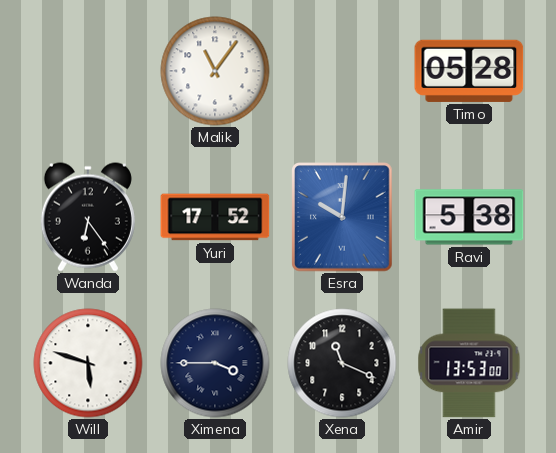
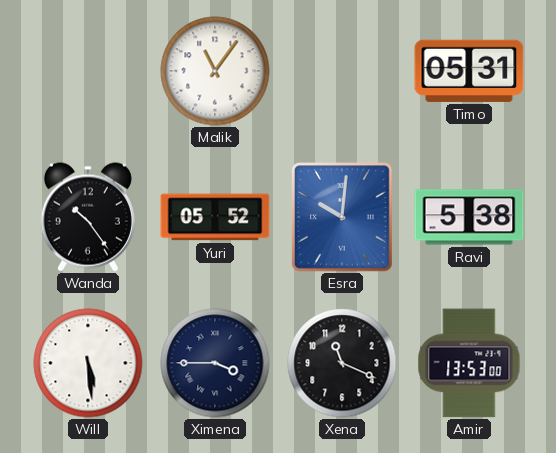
Timo: 05:28 -> 05:31
Wanda: 6:24 -> 10:24
Yuri: 17:52 -> 05:52
Will: 5:48 -> 5:29
